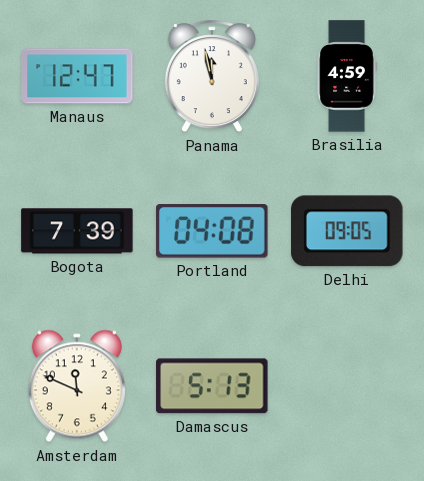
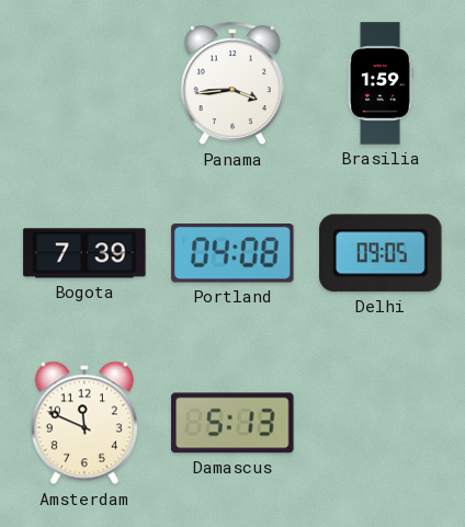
Manaus: 12:47 -> none
Panama: 11:58 -> 3:44
Brasilia: 4:59 -> 1:59
